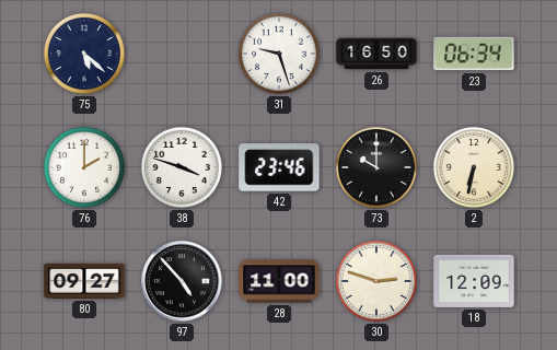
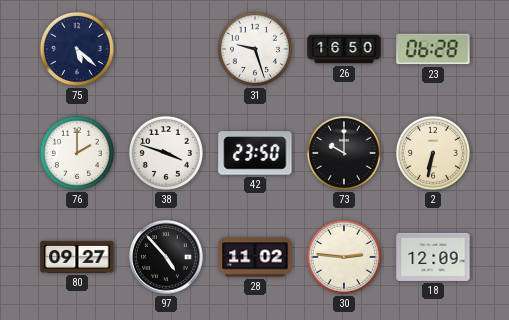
23: 06:34 -> 06:28
42: 23:46 -> 23:50
28: 11:00 -> 11:02
30: 2:48 -> 2:46
